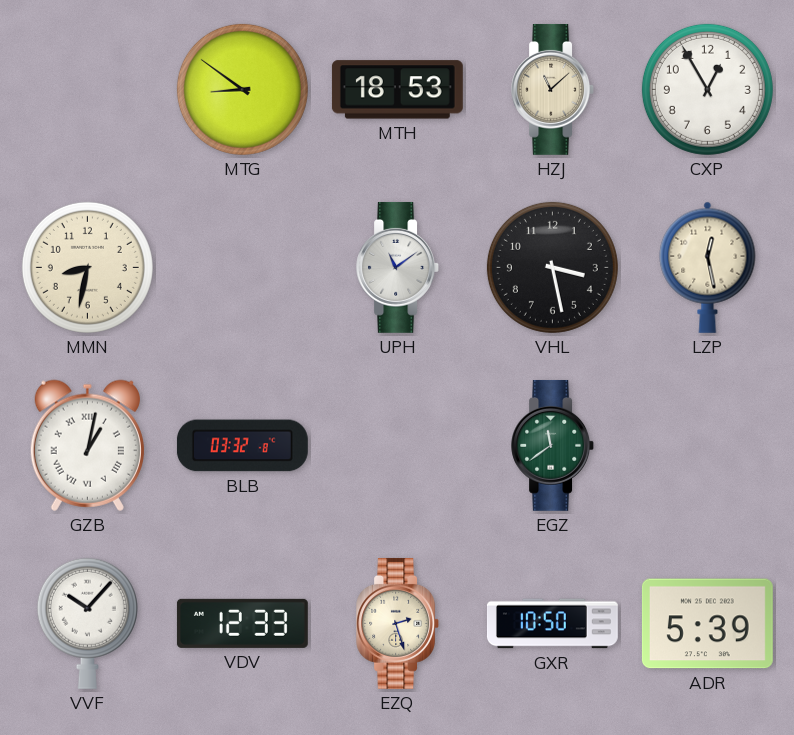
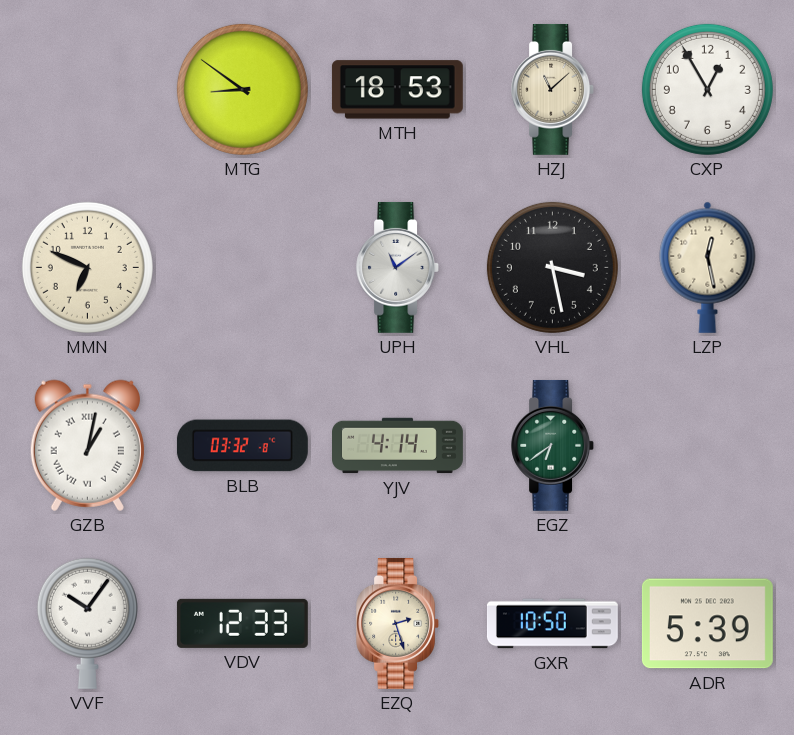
MMN: 8:32 -> 6:49
YJV: none -> 4:14
EGZ: 11:39 -> 6:39
VVF: 10:07 -> 10:06
